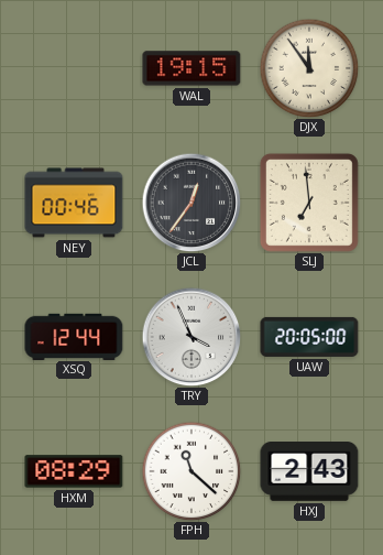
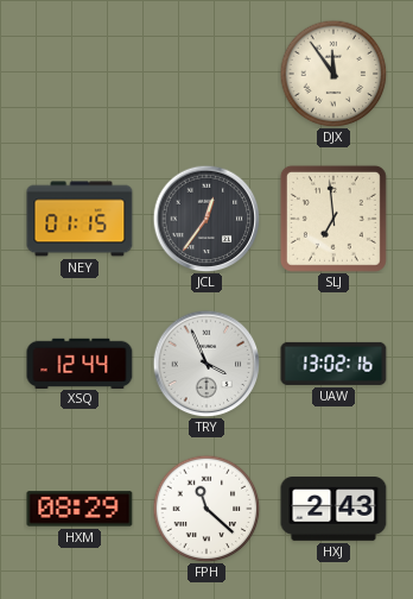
WAL: 19:15 -> none
NEY: 00:46 -> 01:15
UAW: 20:05 -> 13:02
